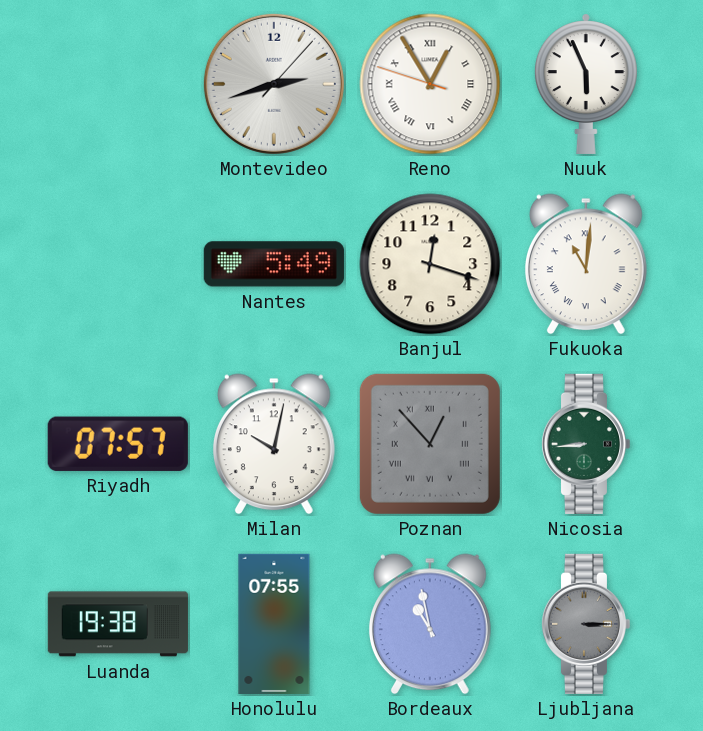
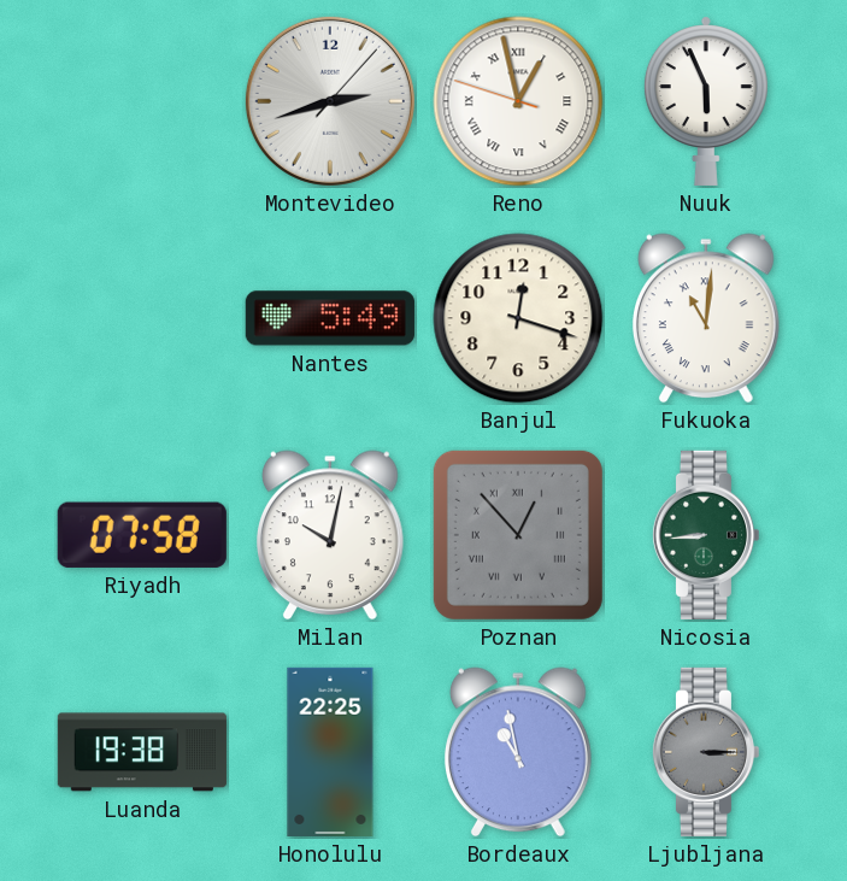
Reno: 12:54 -> 12:57
Riyadh: 07:57 -> 07:58
Honolulu: 07:55 -> 22:25
